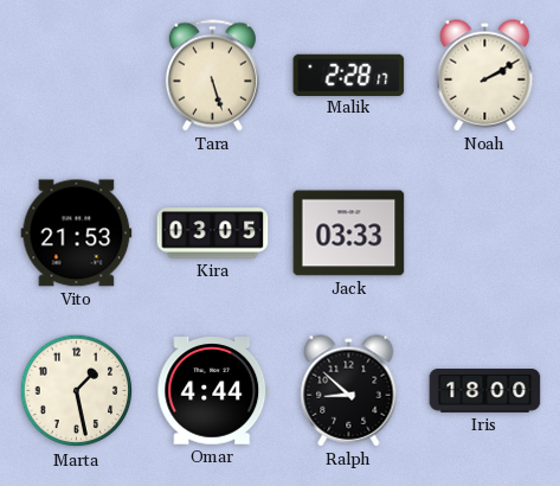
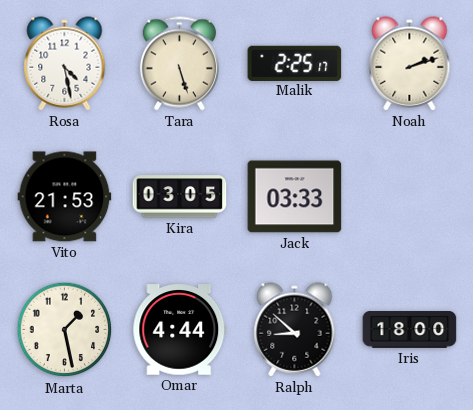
Rosa: none -> 4:28
Malik: 2:28 -> 2:25
Noah: 2:10 -> 2:12
